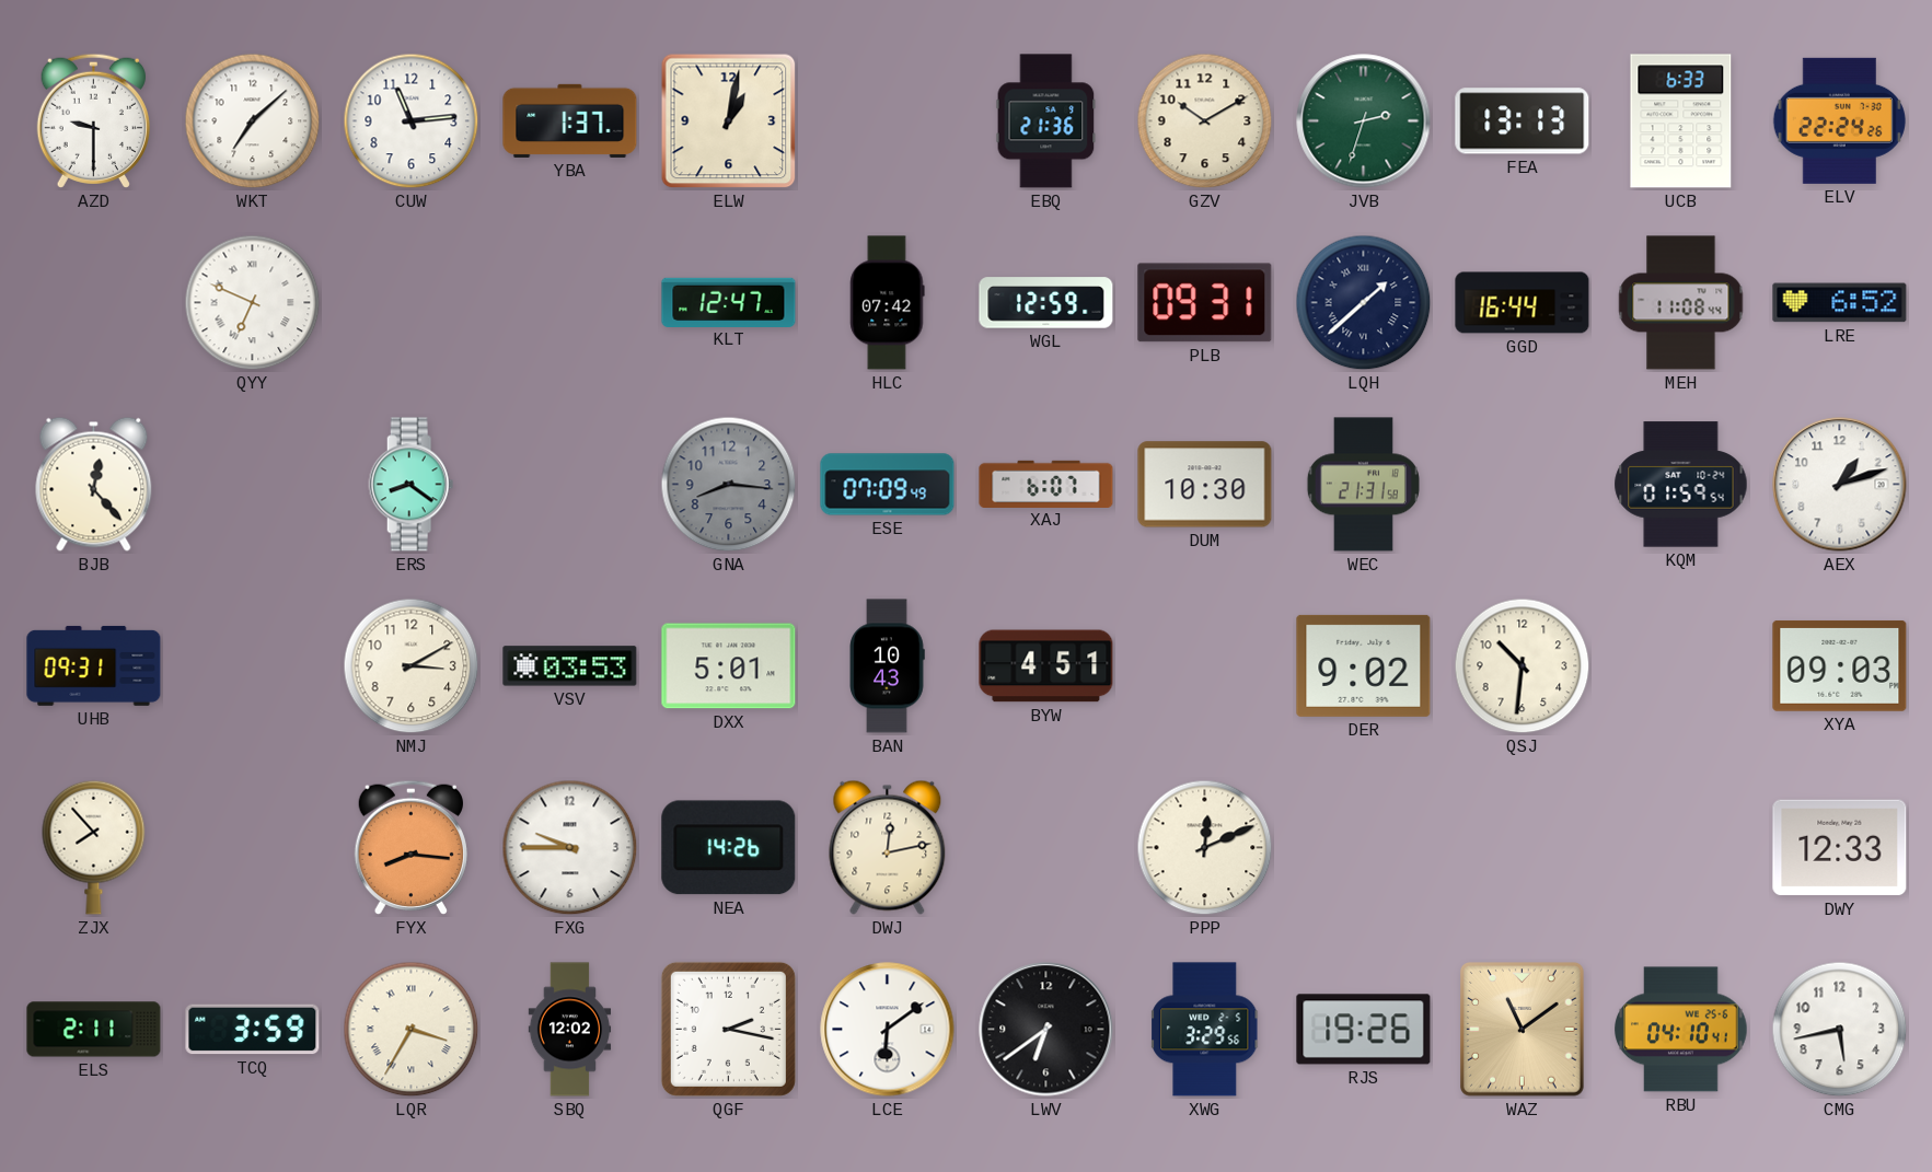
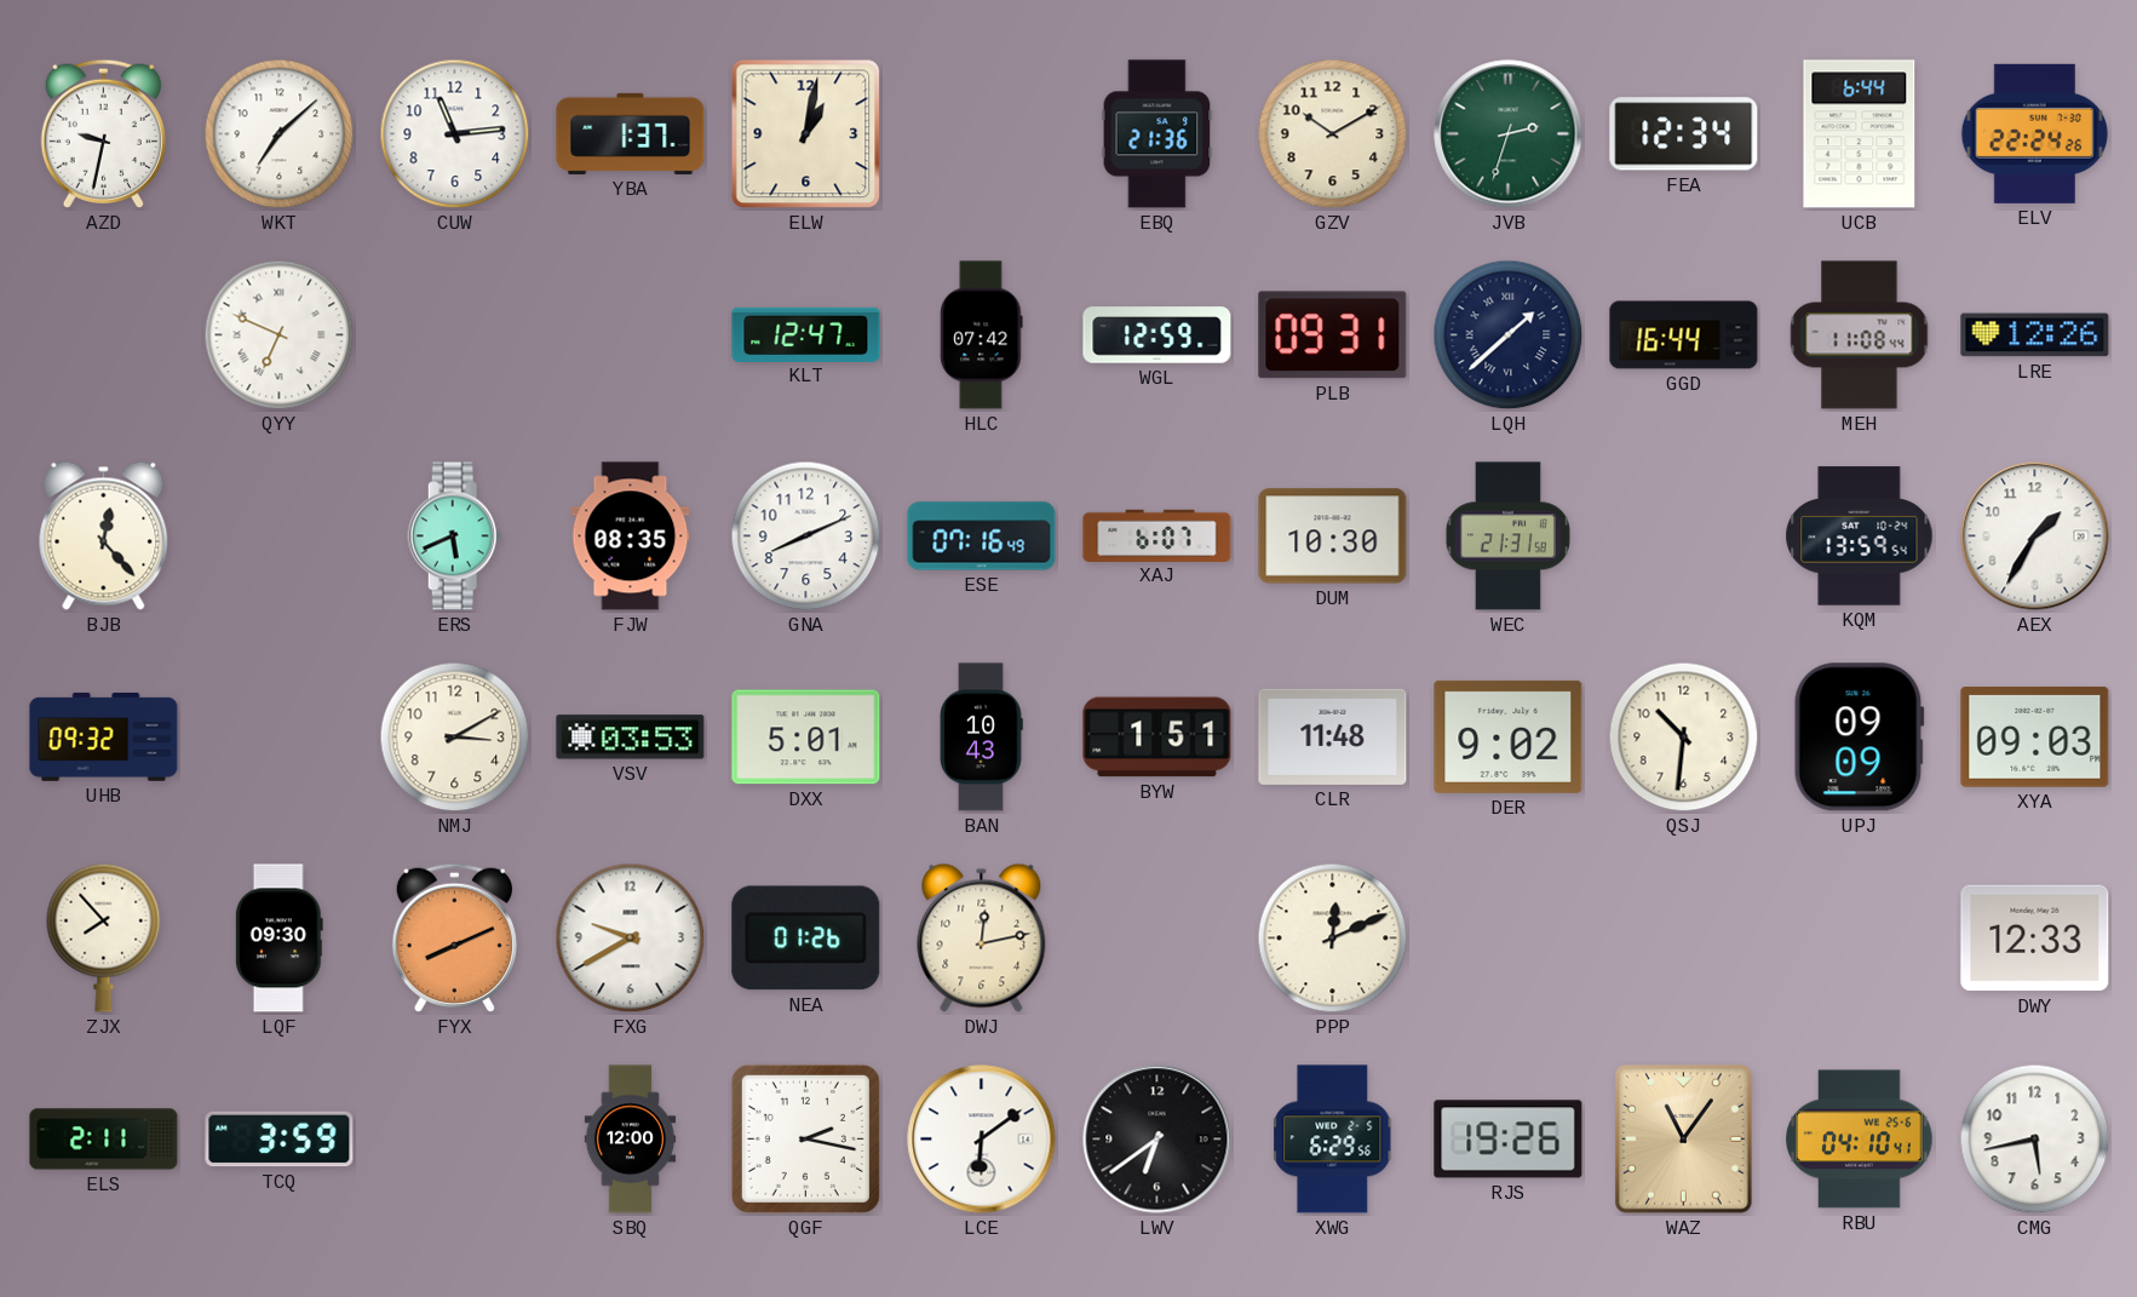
AZD: 9:30 -> 9:32
FEA: 13:13 -> 12:34
UCB: 6:33 -> 6:44
LRE: 6:52 -> 12:26
ERS: 8:21 -> 5:41
FJW: none -> 08:35
GNA: 8:16 -> 8:11
GNA dial: grey -> white
ESE: 07:09 -> 07:16
KQM: 01:59 -> 13:59
AEX: 1:12 -> 1:35
UHB: 09:31 -> 09:32
BYW: 4:51 -> 1:51
CLR: none -> 11:48
UPJ: none -> 09:09
LQF: none -> 09:30
FYX: 8:16 -> 8:11
FXG: 9:45 -> 9:40
NEA: 14:26 -> 01:26
LQR: 3:35 -> none
SBQ: 12:02 -> 12:00
XWG: 3:29 -> 6:29
WAZ: 11:09 -> 11:06
